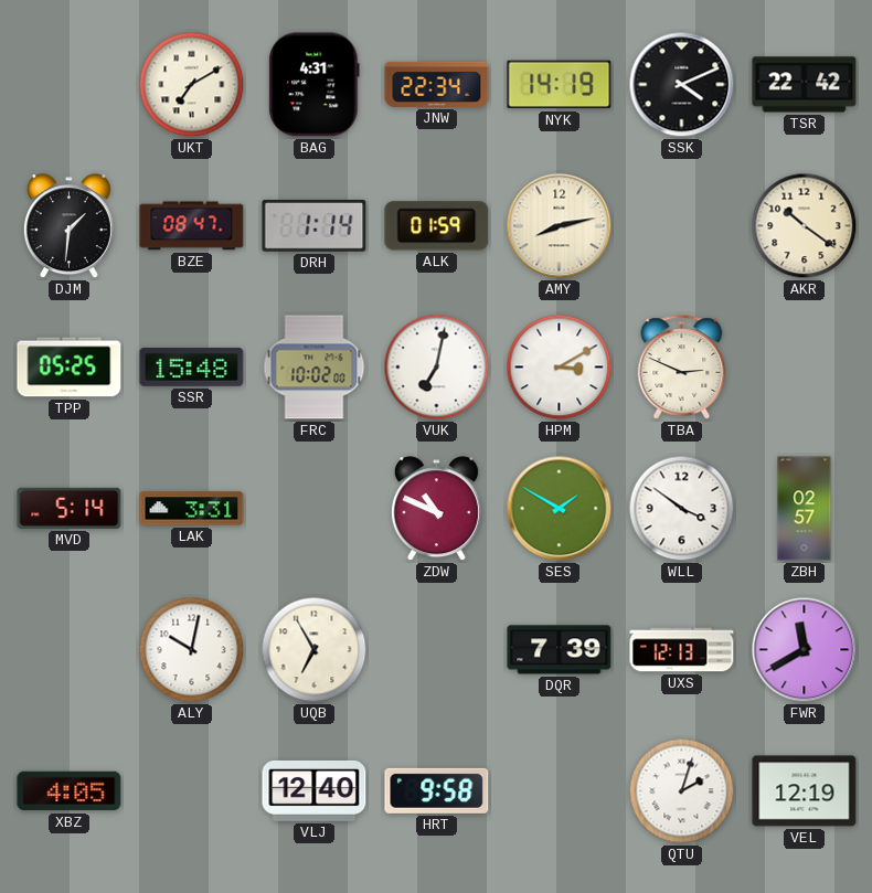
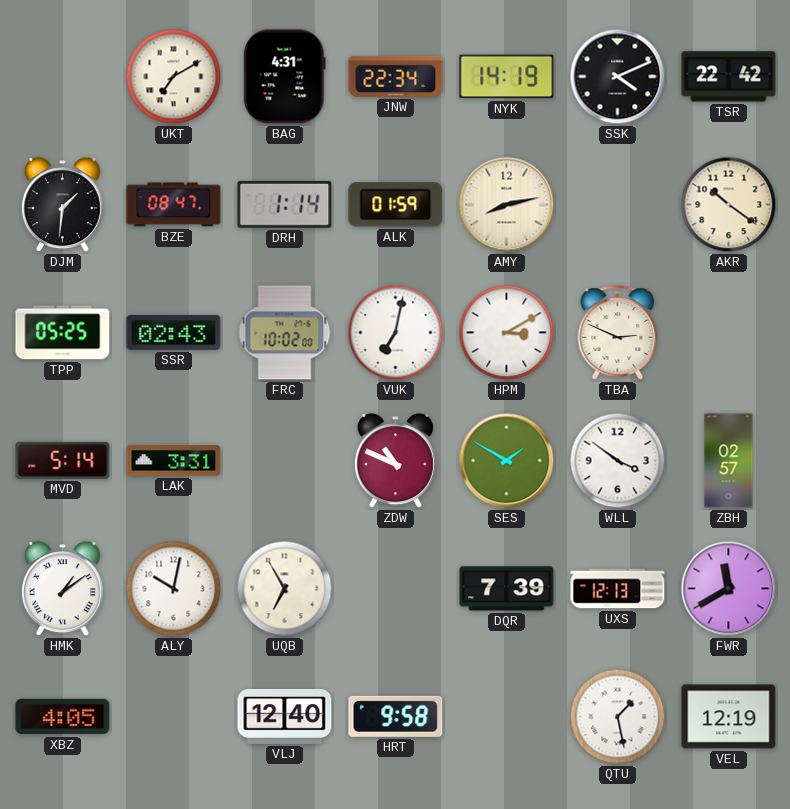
SSR: 15:48 -> 02:43
HMK: none -> 1:09
QTU: 2:03 -> 1:28
